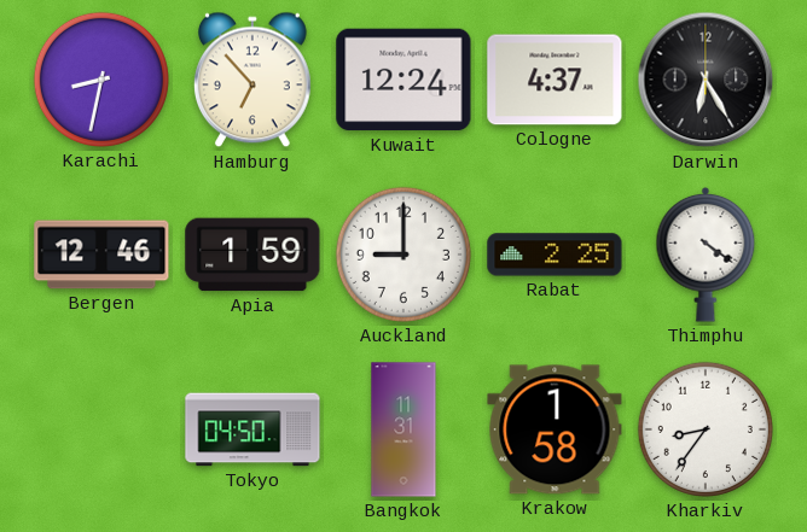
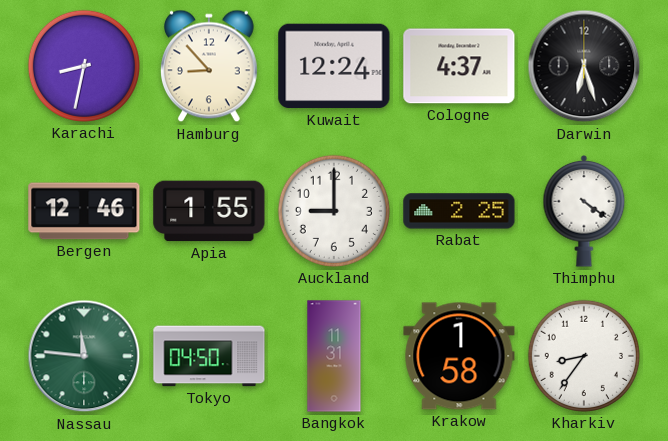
Hamburg: 6:53 -> 8:53
Darwin: 6:25 -> 6:27
Apia: 1:59 -> 1:55
Nassau: none -> 11:46
